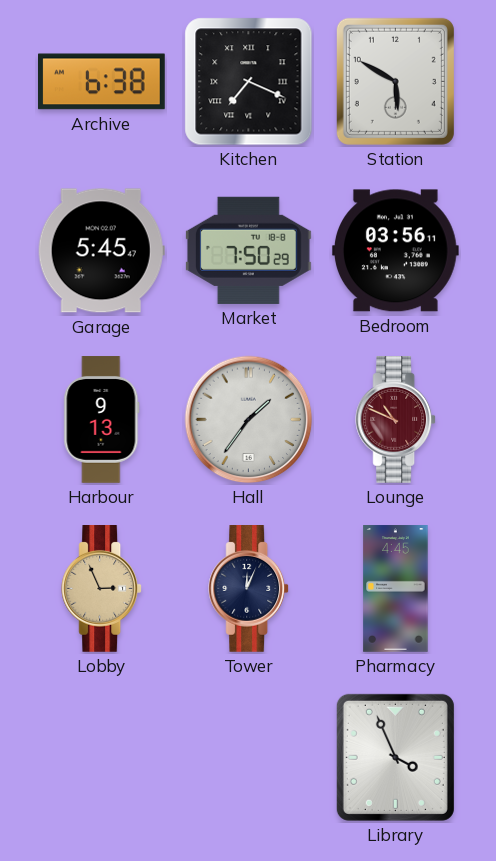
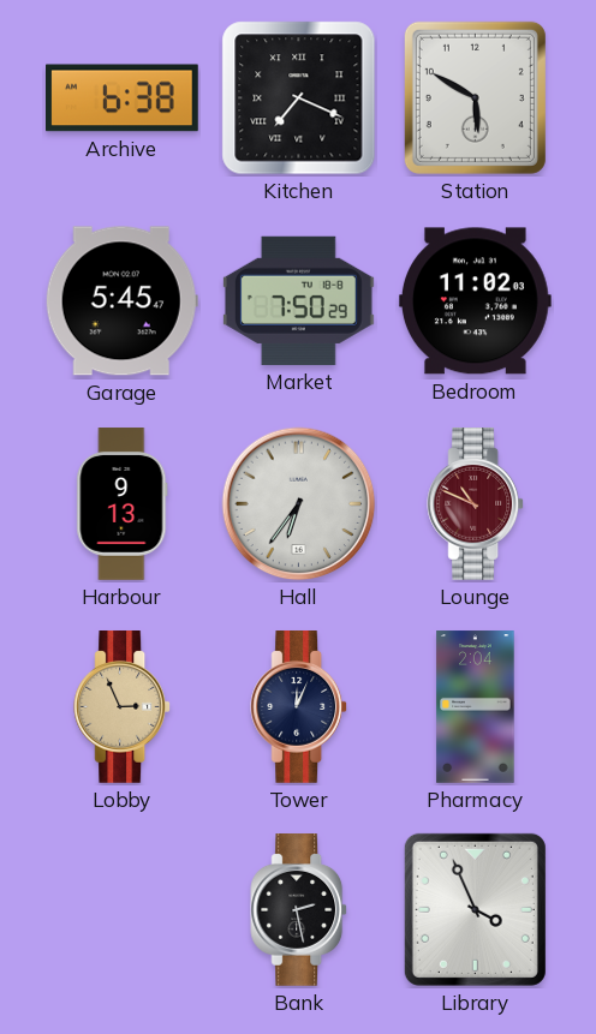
Bedroom: 03:56 -> 11:02
Hall: 1:36 -> 6:36
Pharmacy: 4:45 -> 2:04
Bank: none -> 2:28
